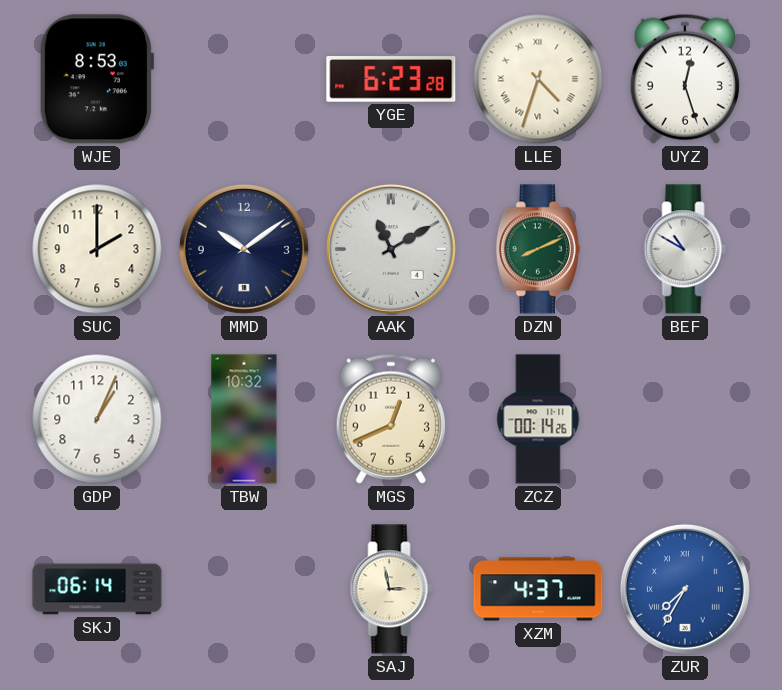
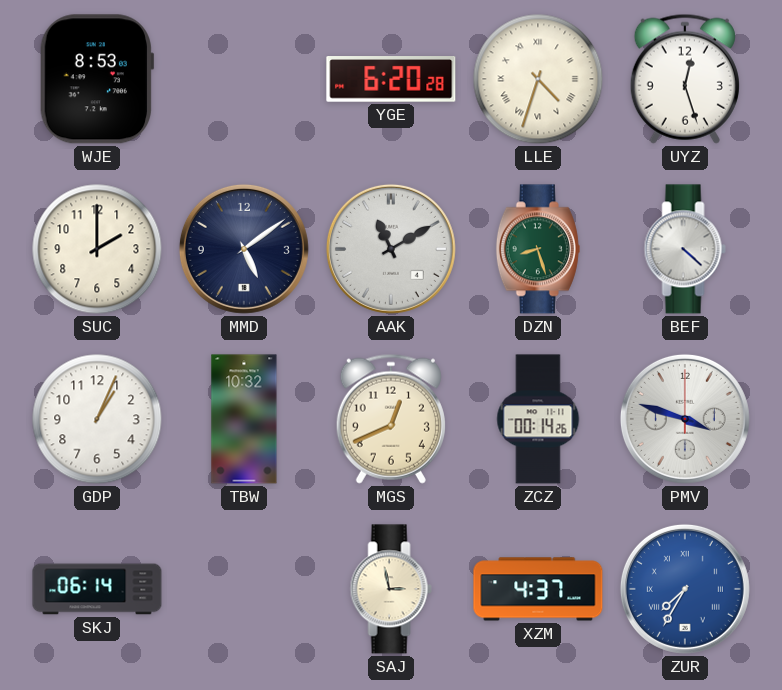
YGE: 6:23 -> 6:20
MMD: 10:09 -> 5:09
DZN: 8:11 -> 8:27
BEF: 10:50 -> 4:22
PMV: none -> 3:48
